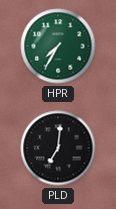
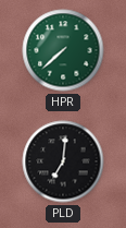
HPR: 7:35 -> 7:38
